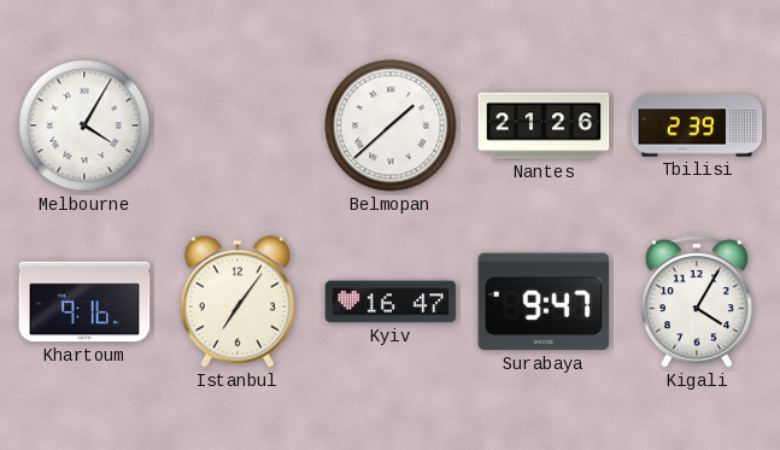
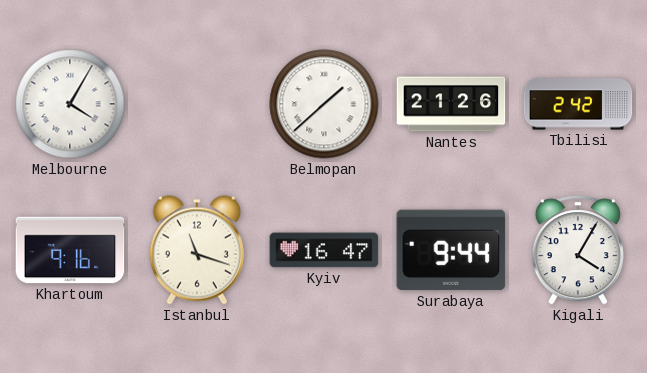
Tbilisi: 2:39 -> 2:42
Istanbul: 7:06 -> 11:18
Surabaya: 9:47 -> 9:44
